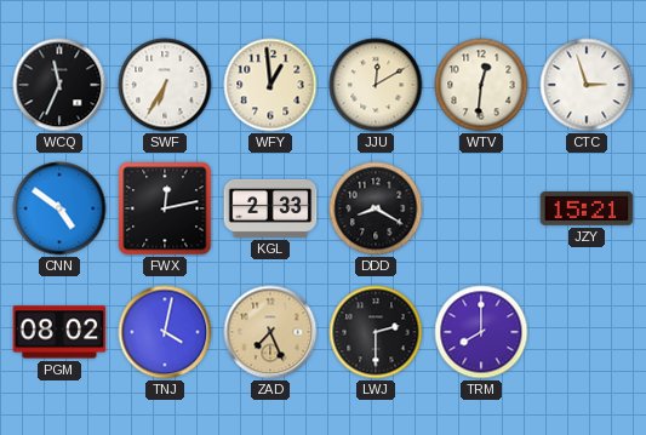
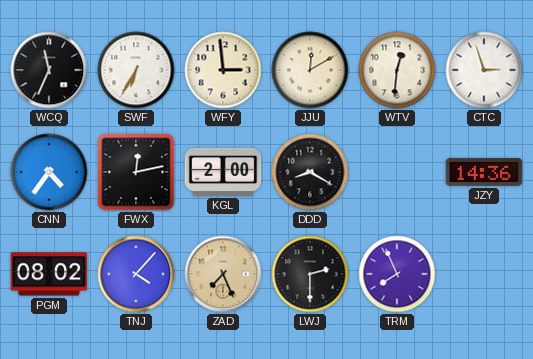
WFY: 12:59 -> 2:59
CNN: 4:51 -> 4:36
KGL: 2:33 -> 2:00
JZY: 15:21 -> 14:36
TNJ: 4:02 -> 4:07
TRM: 8:00 -> 7:56
